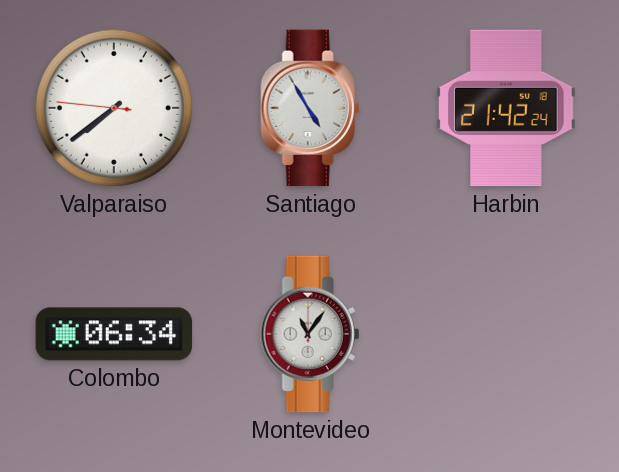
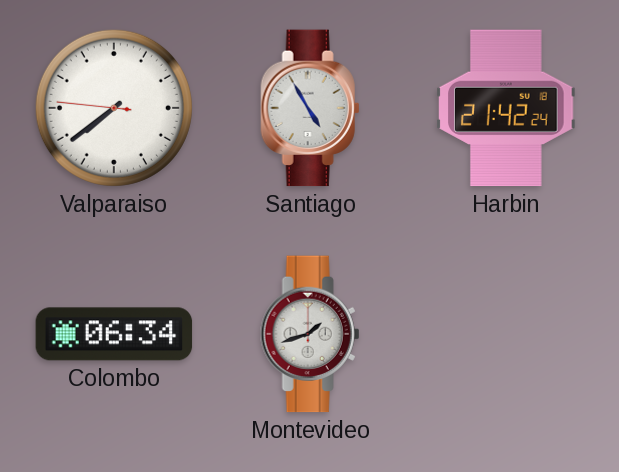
Montevideo: 11:06 -> 1:42
